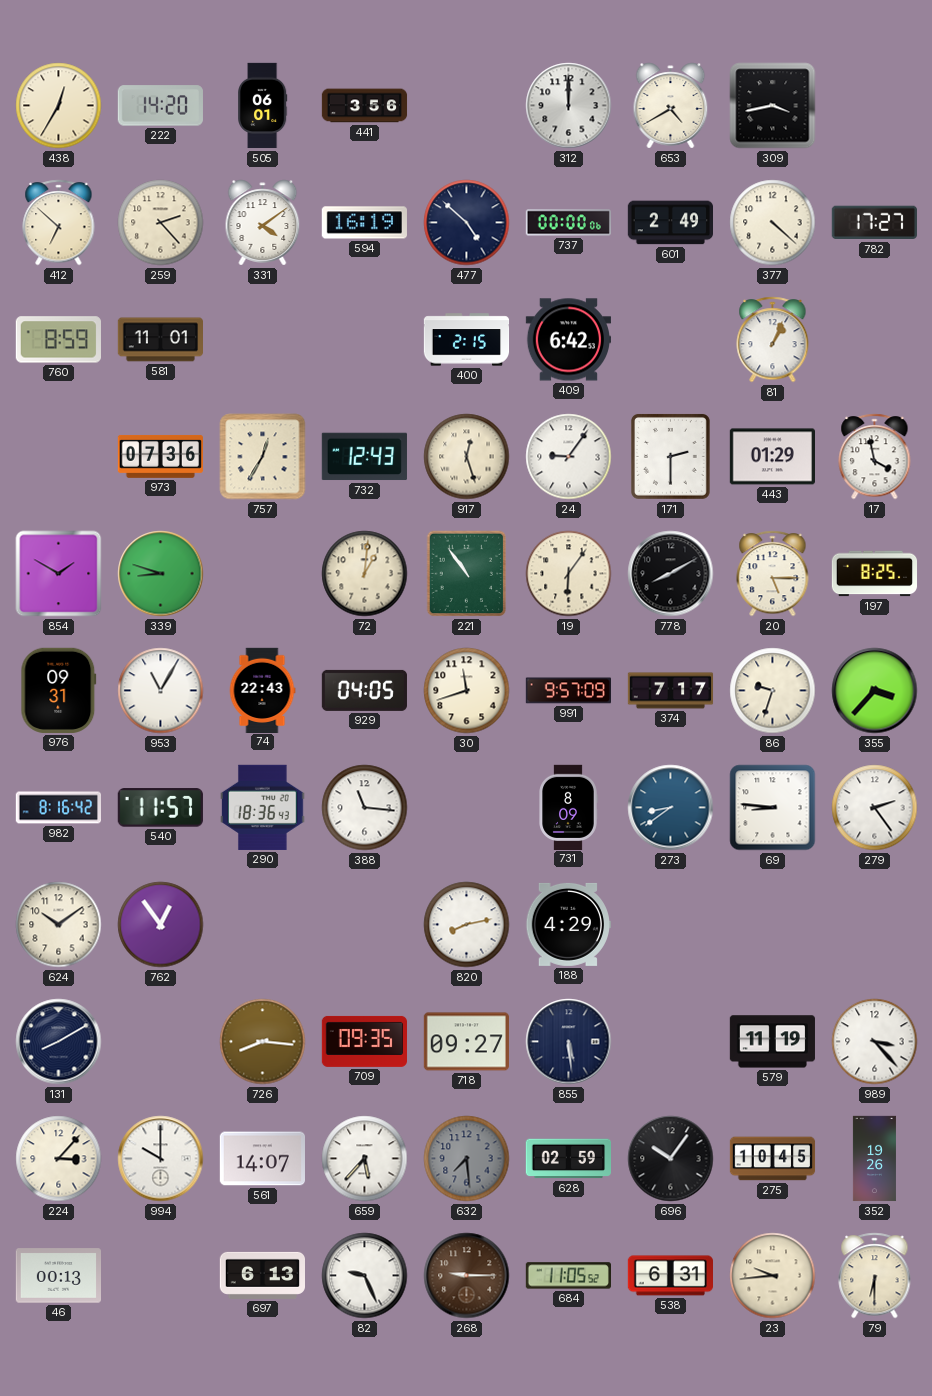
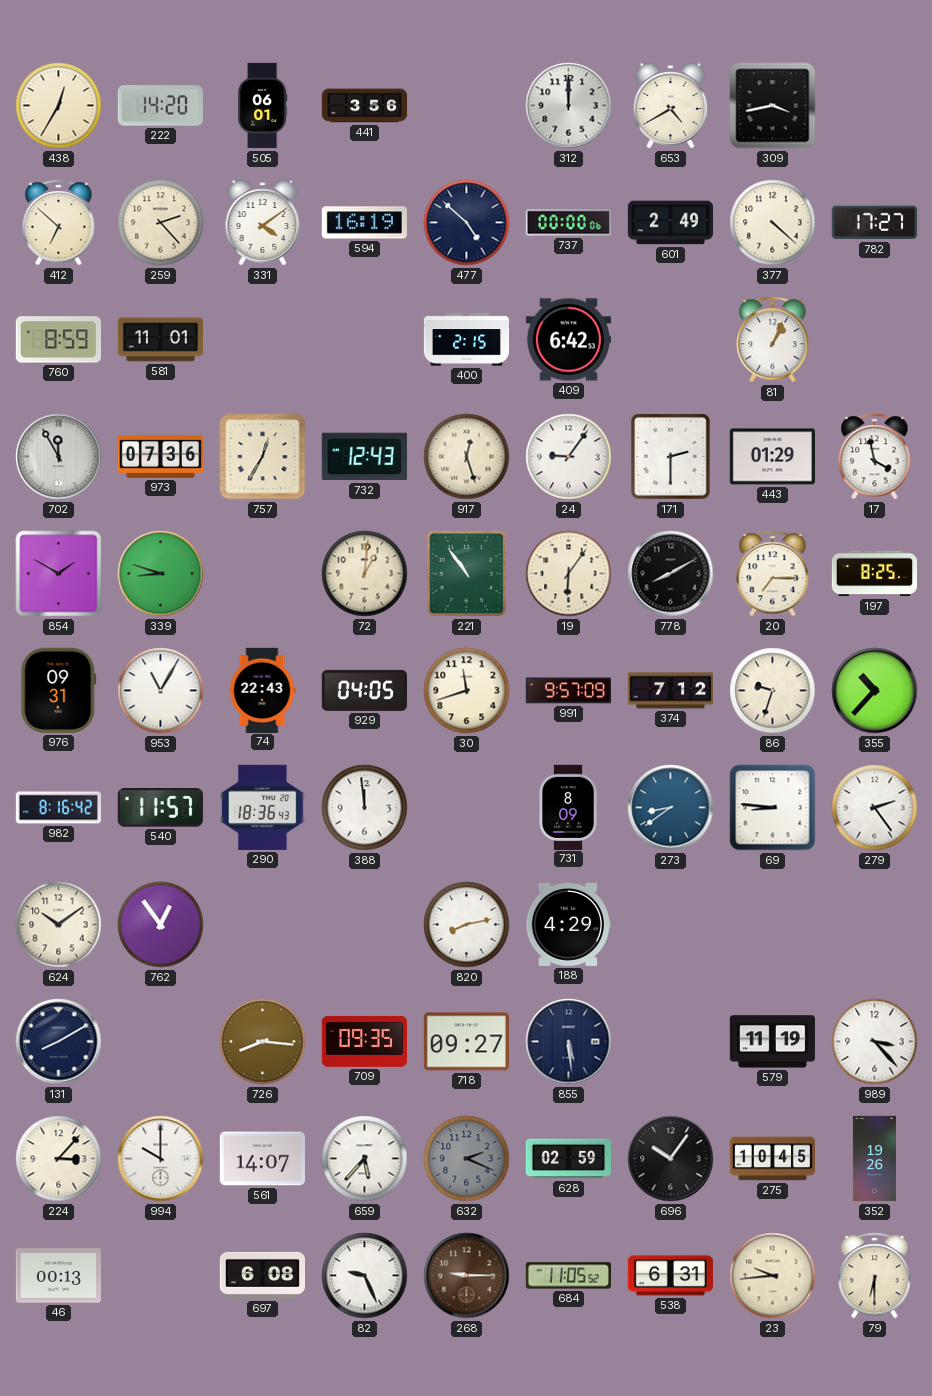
702: none -> 11:55
20: 5:15 -> 7:15
374: 7:17 -> 7:12
355: 3:37 -> 10:37
388: 11:16 -> 11:59
632: 7:29 -> 2:19
697: 6:13 -> 6:08
